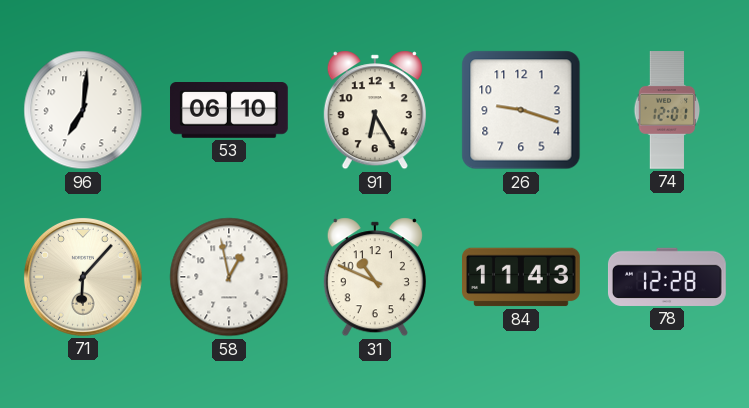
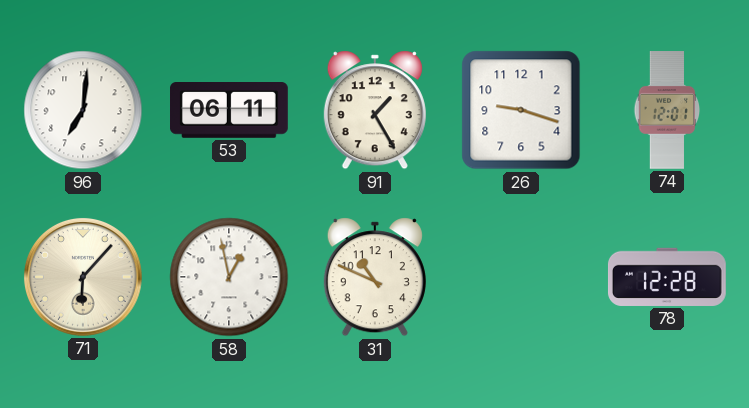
53: 06:10 -> 06:11
91: 6:25 -> 1:25
84: 11:43 -> none
